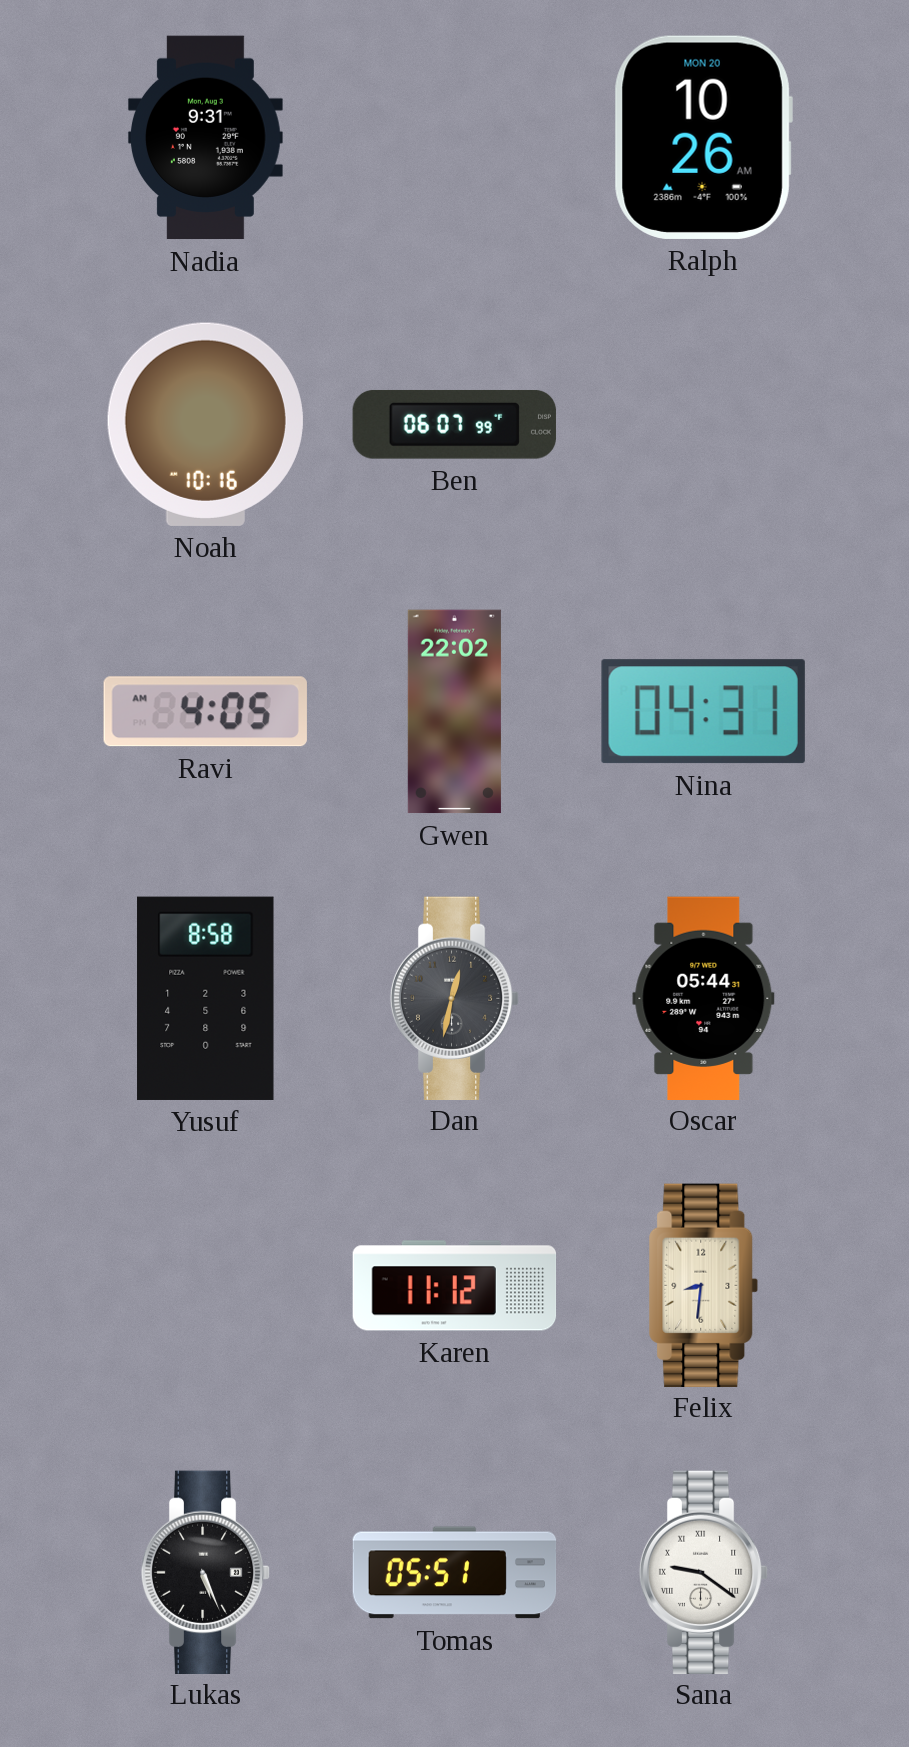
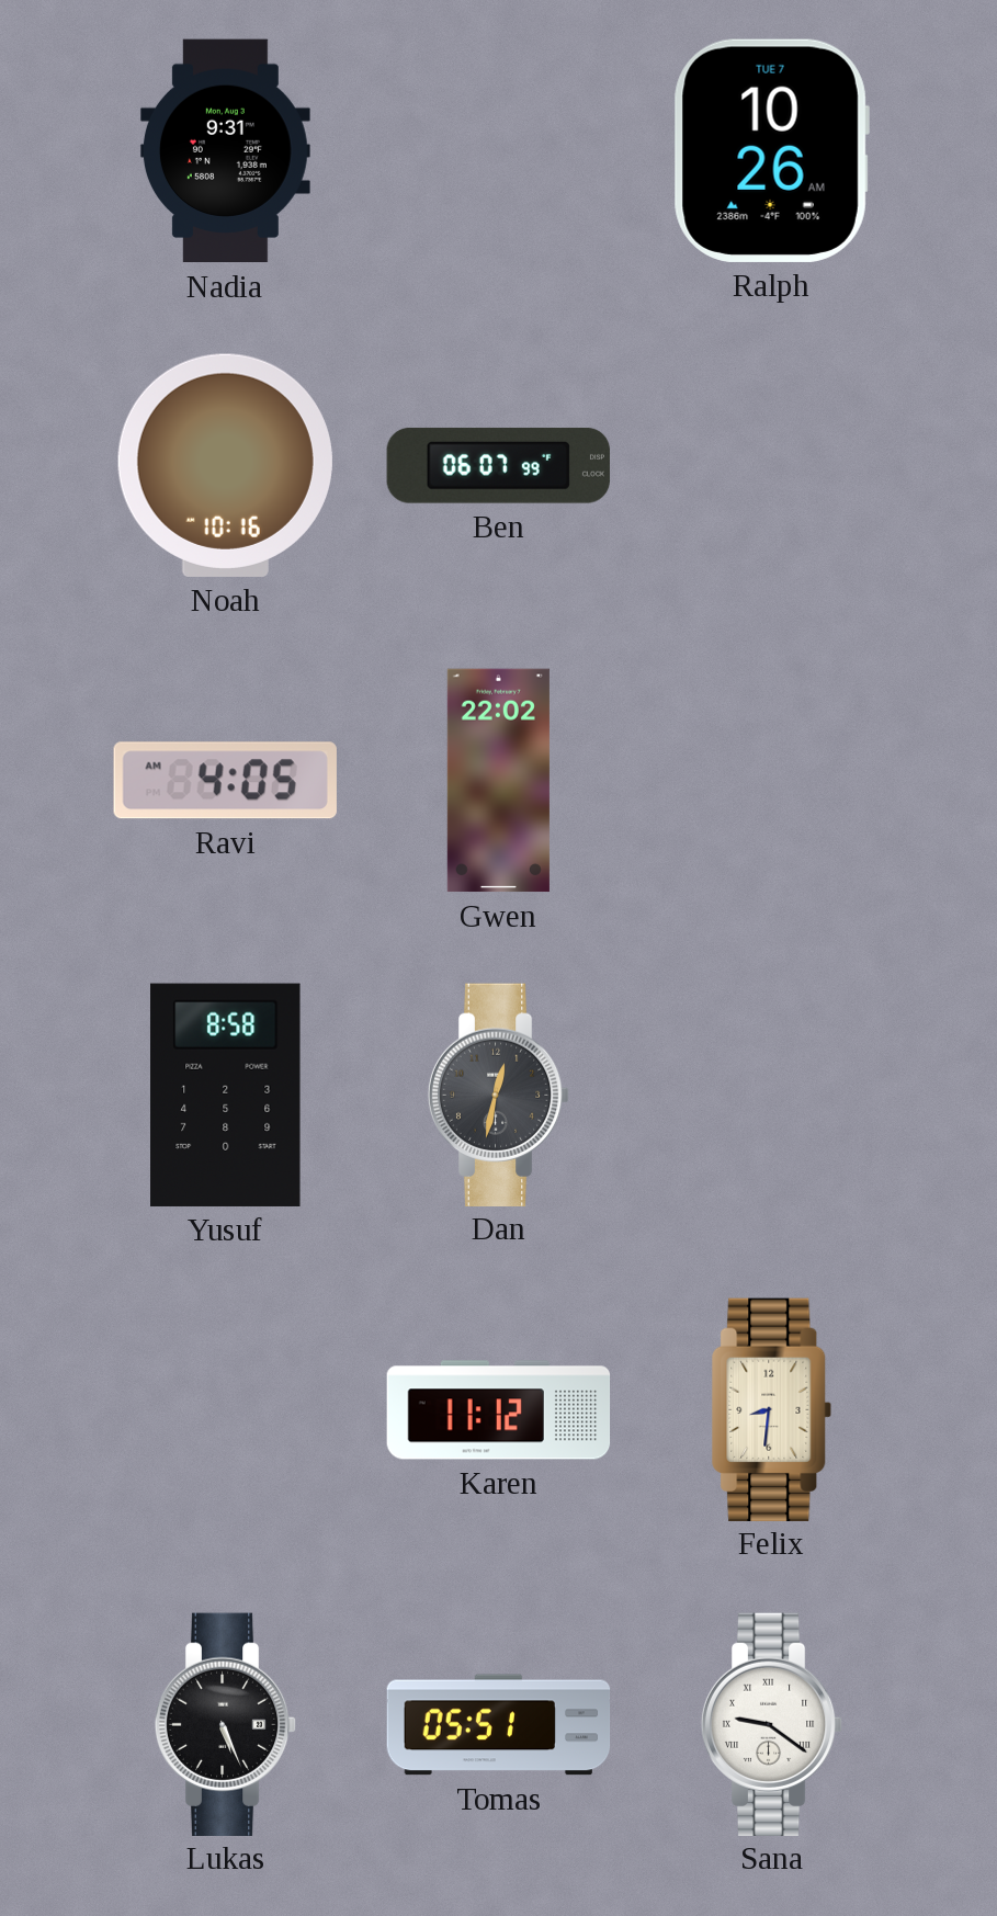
Ralph date: MON 20 -> TUE 7
Nina: 04:31 -> none
Oscar: 05:44 -> none
